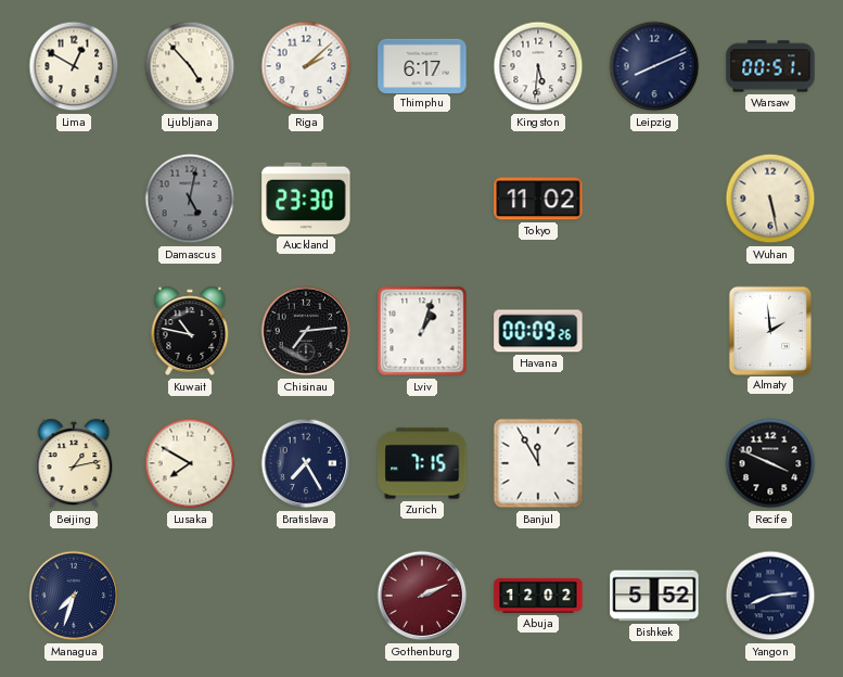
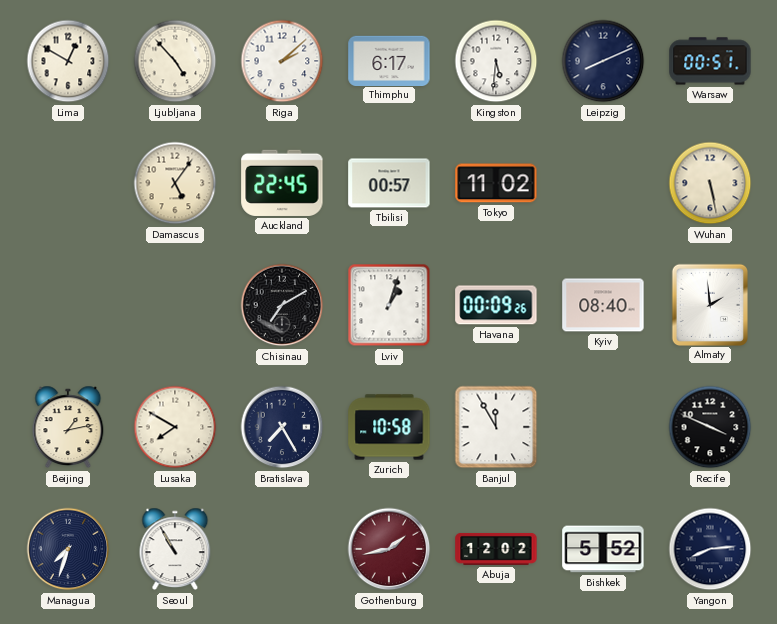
Damascus: 5:02 -> 5:06
Damascus dial: grey -> cream
Auckland: 23:30 -> 22:45
Tbilisi: none -> 00:57
Kuwait: 10:47 -> none
Chisinau: 7:14 -> 7:10
Kyiv: none -> 08:40
Zurich: 7:15 -> 10:58
Seoul: none -> 10:55
Gothenburg: 2:11 -> 1:43
